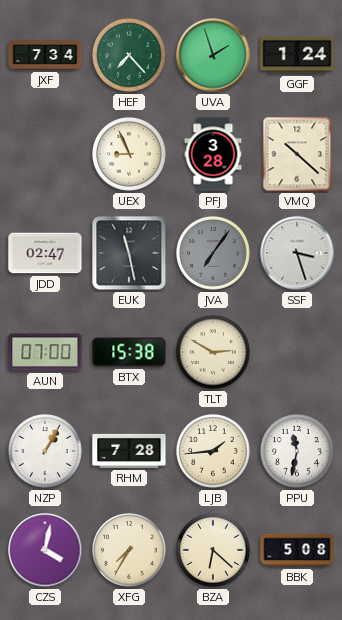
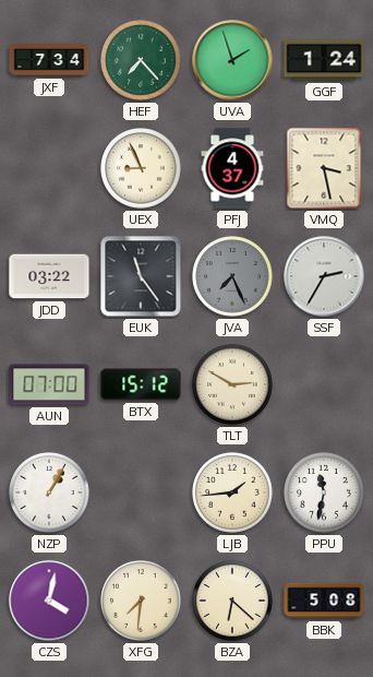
PFJ: 3:28 -> 4:37
VMQ: 10:22 -> 3:28
JDD: 02:47 -> 03:22
EUK: 11:28 -> 11:24
JVA: 7:06 -> 7:26
SSF: 3:27 -> 2:35
BTX: 15:38 -> 15:12
RHM: 7:28 -> none
XFG: 7:35 -> 7:31
